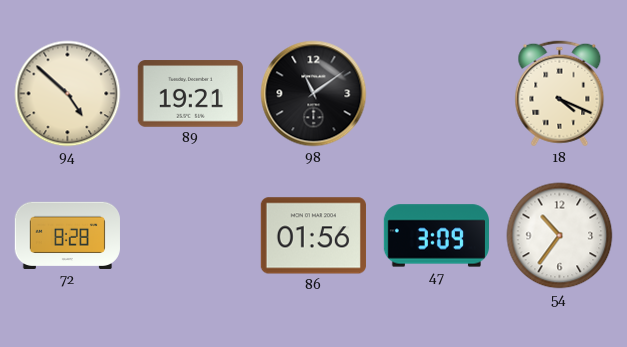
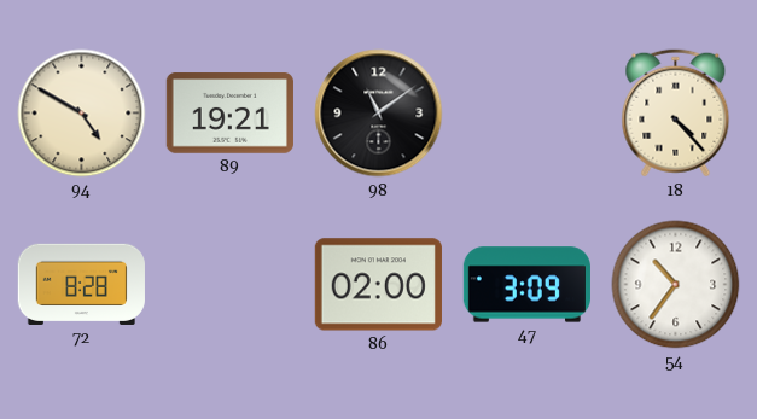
94: 4:52 -> 4:50
18: 4:19 -> 4:23
86: 01:56 -> 02:00
